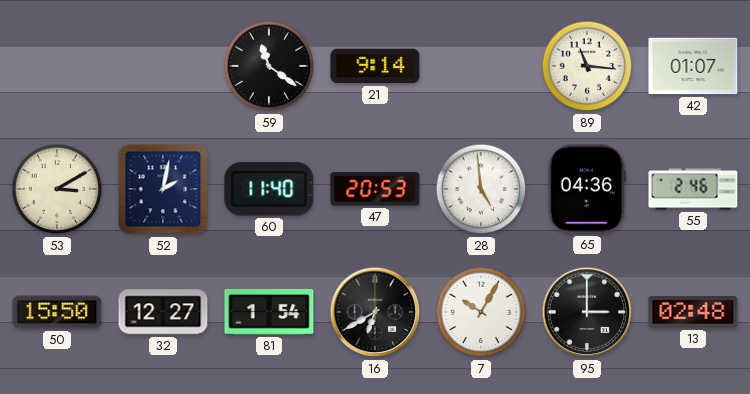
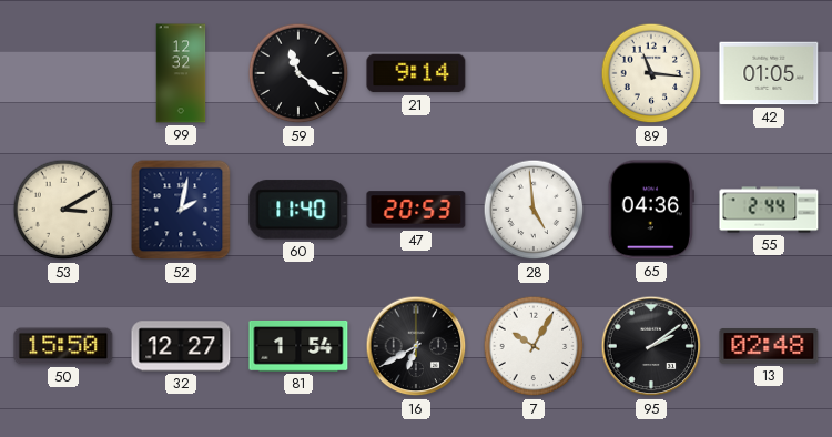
99: none -> 12:32
42: 01:07 -> 01:05
55: 2:46 -> 2:44
95: 3:00 -> 2:09
